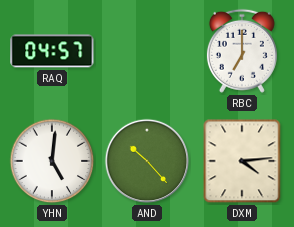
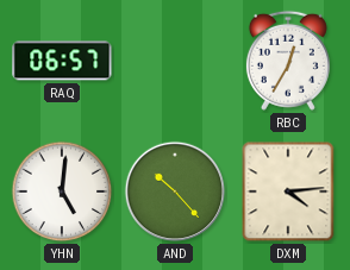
RAQ: 04:57 -> 06:57
RBC: 7:00 -> 12:35
